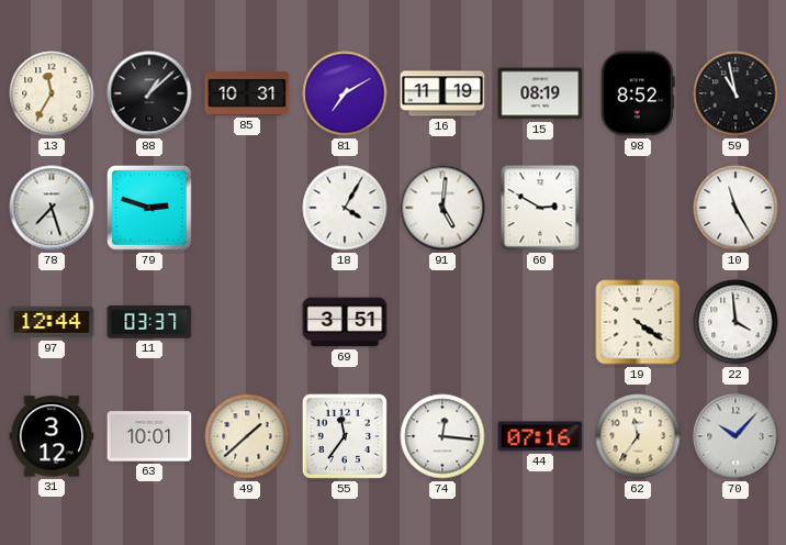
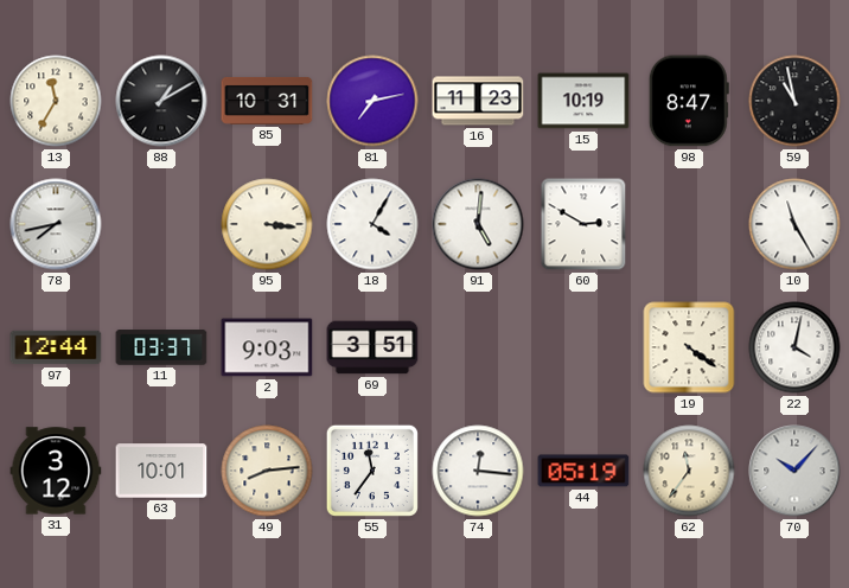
88: 1:08 -> 1:10
81: 7:10 -> 7:13
16: 11:19 -> 11:23
15: 08:19 -> 10:19
98: 8:52 -> 8:47
78: 7:27 -> 7:43
79: 2:48 -> none
95: none -> 3:16
2: none -> 9:03
22: 3:59 -> 4:02
49: 1:38 -> 8:14
44: 07:16 -> 05:19
